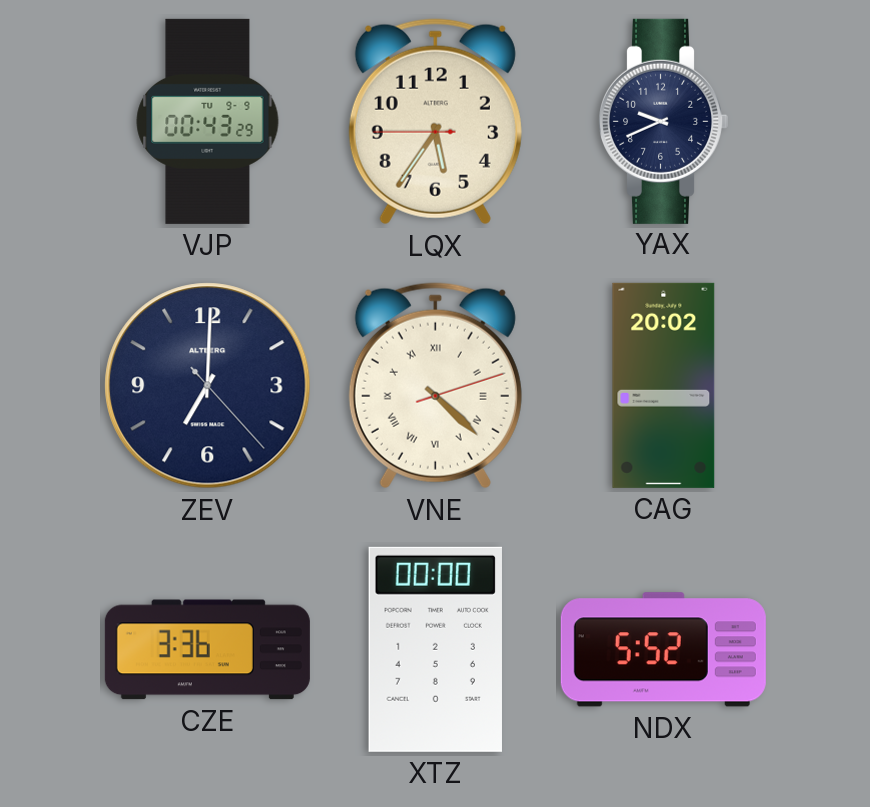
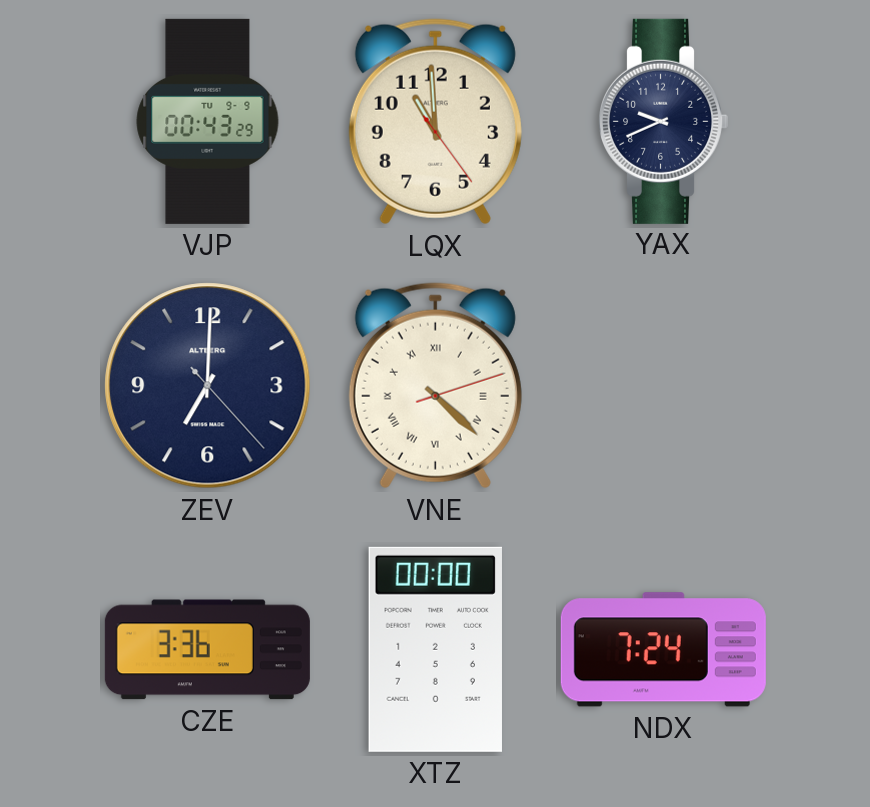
LQX: 5:35 -> 10:59
CAG: 20:02 -> none
NDX: 5:52 -> 7:24
